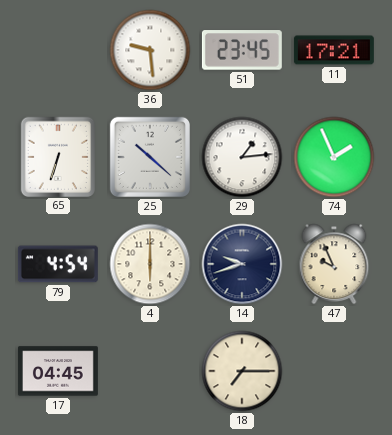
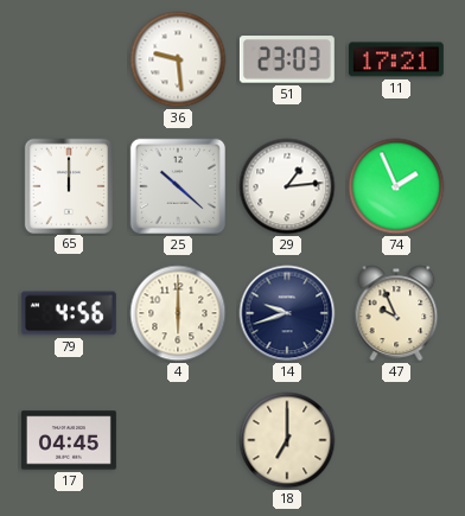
51: 23:45 -> 23:03
65: 6:33 -> 12:00
79: 4:54 -> 4:56
18: 7:15 -> 7:00
